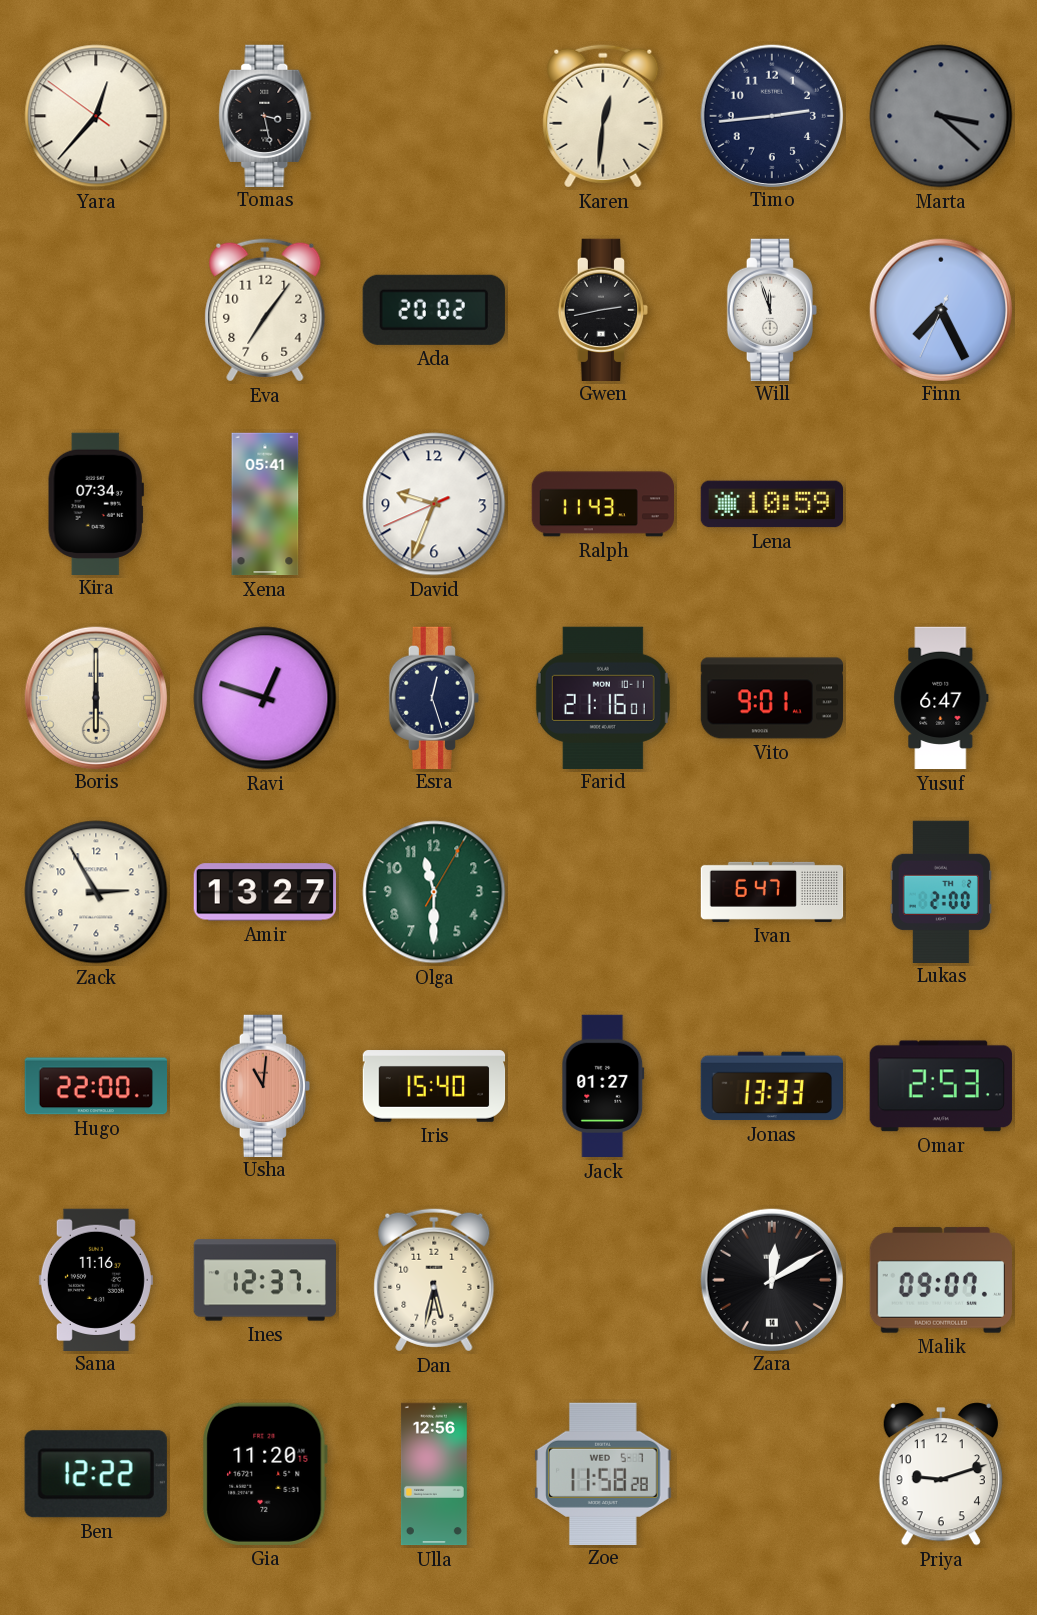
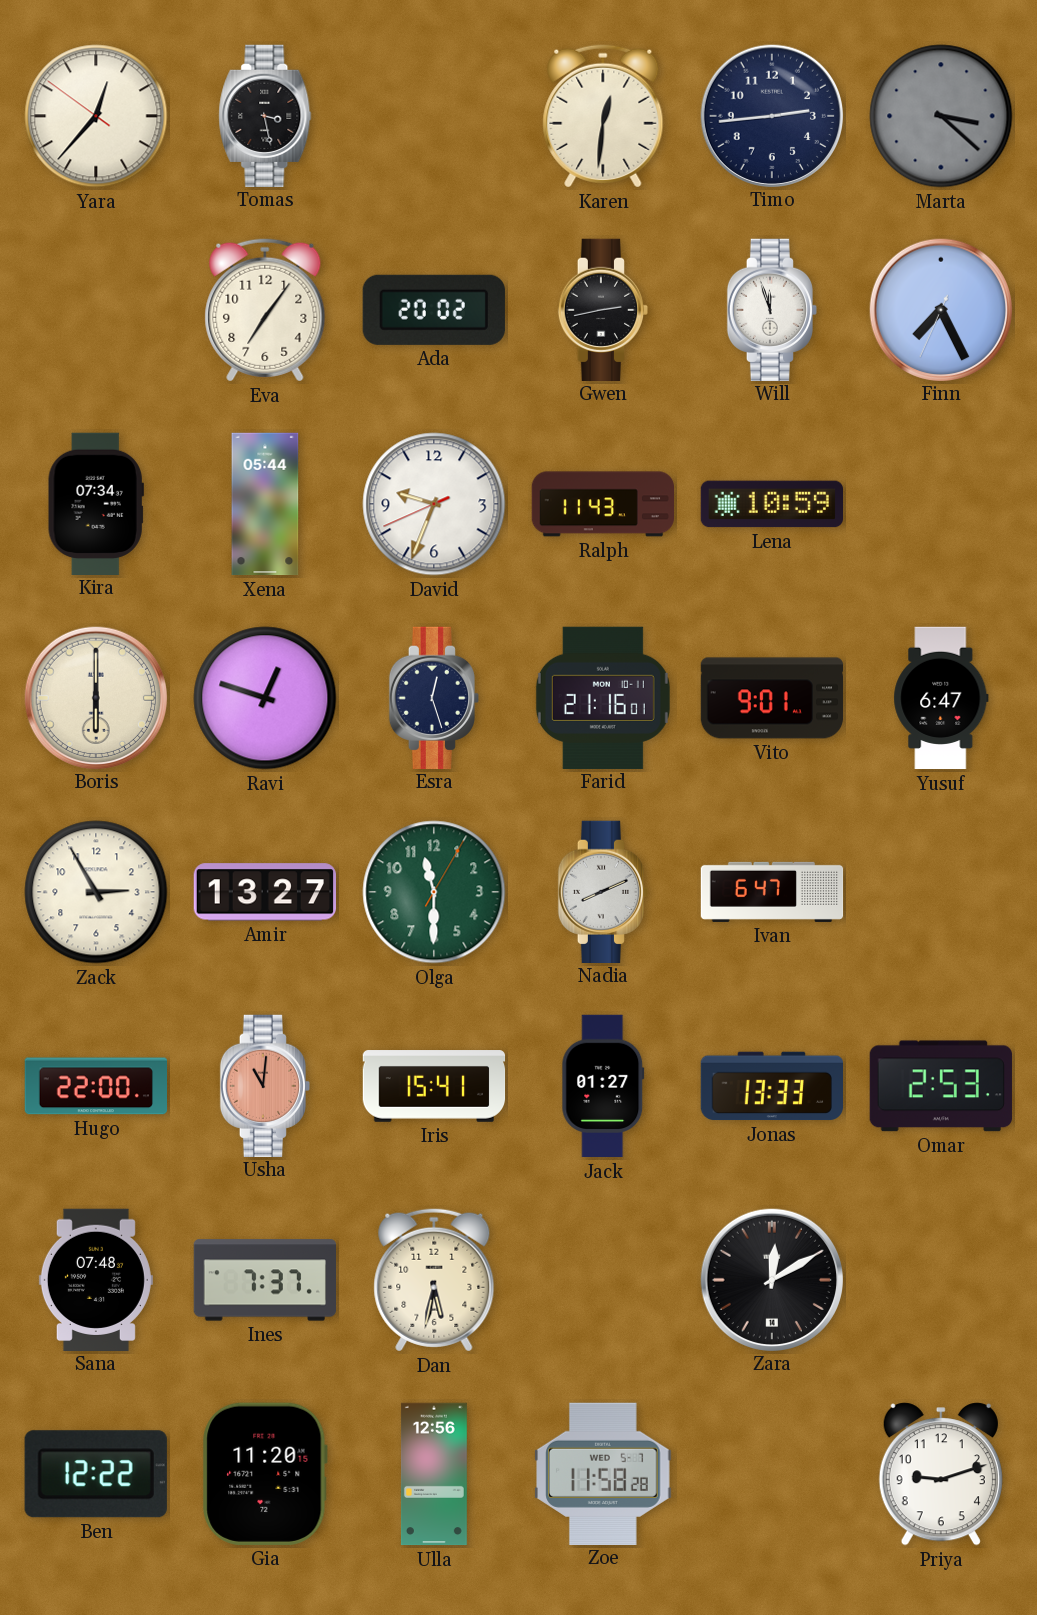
Xena: 05:41 -> 05:44
Nadia: none -> 8:11
Lukas: 2:00 -> none
Iris: 15:40 -> 15:41
Sana: 11:16 -> 07:48
Ines: 12:37 -> 7:37
Malik: 09:07 -> none
